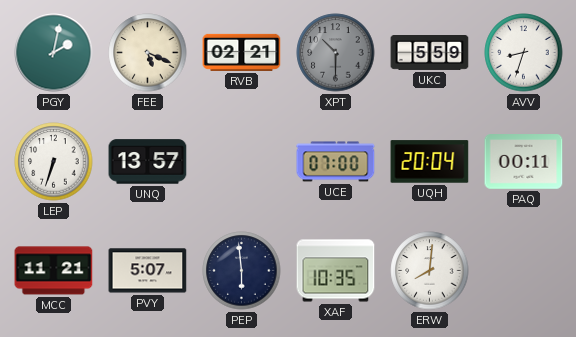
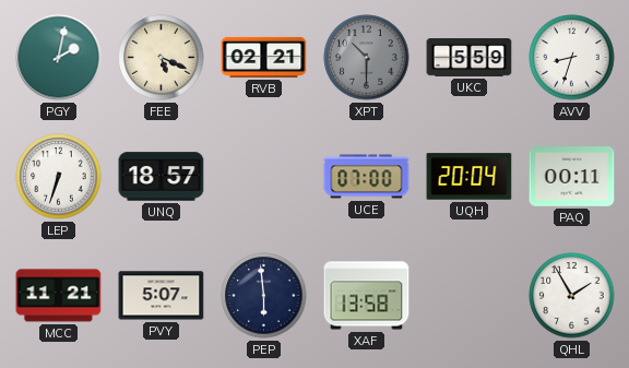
UNQ: 13:57 -> 18:57
XAF: 10:35 -> 13:58
ERW: 8:01 -> none
QHL: none -> 1:55
